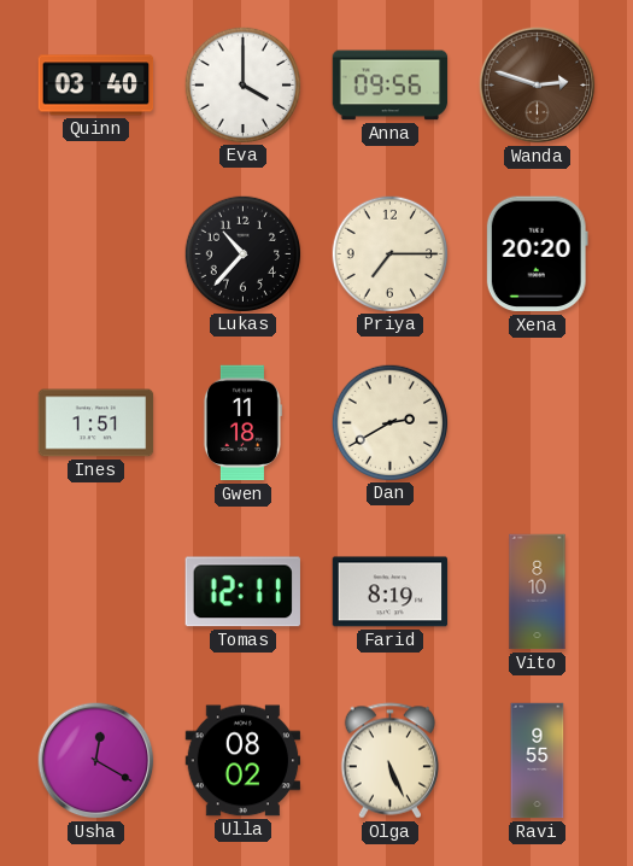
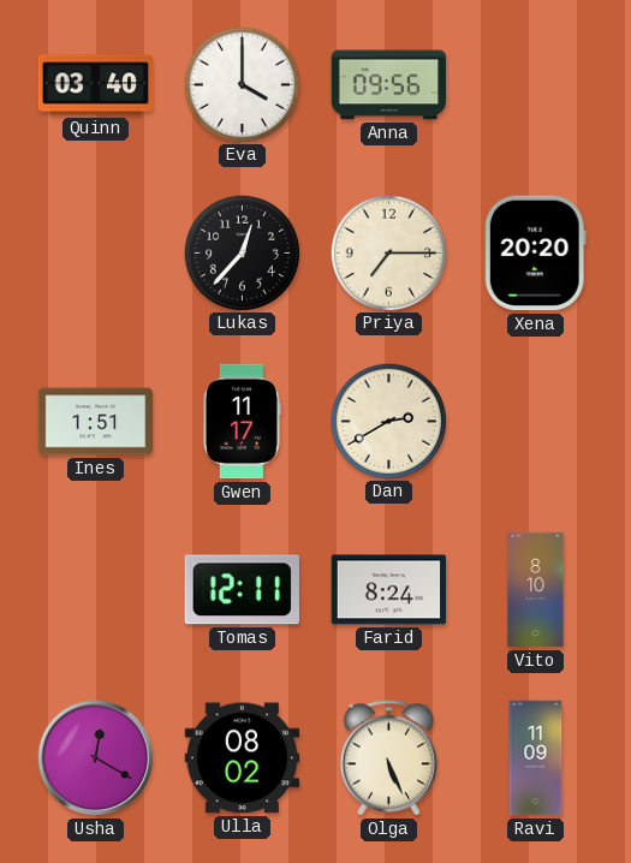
Wanda: 2:48 -> none
Lukas: 10:37 -> 12:37
Gwen: 11:18 -> 11:17
Farid: 8:19 -> 8:24
Ravi: 9:55 -> 11:09
